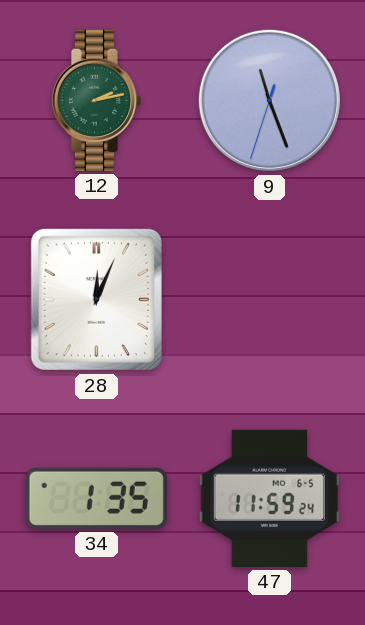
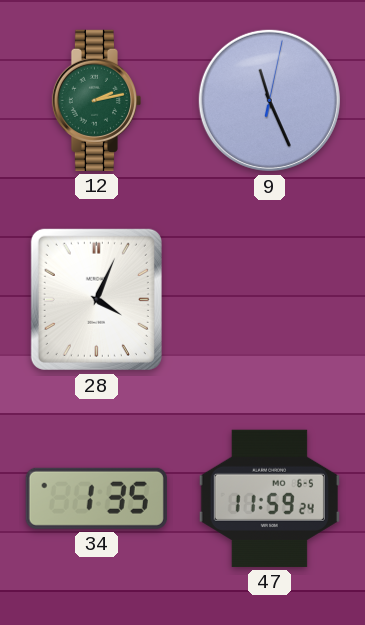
9: 11:26:33 -> 11:26:02
28: 12:04 -> 4:04
